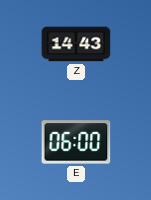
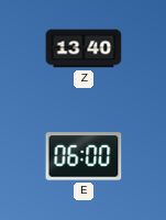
Z: 14:43 -> 13:40
